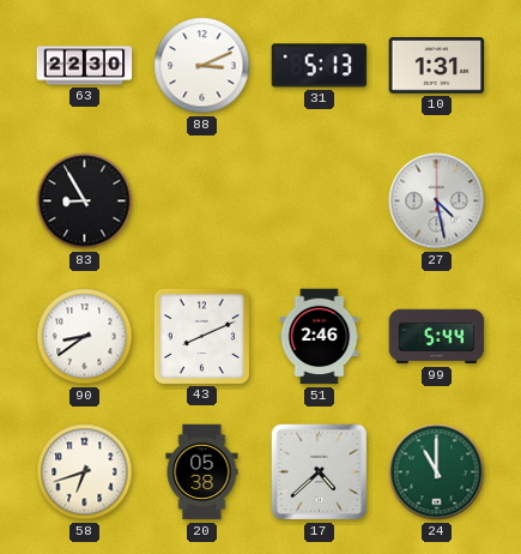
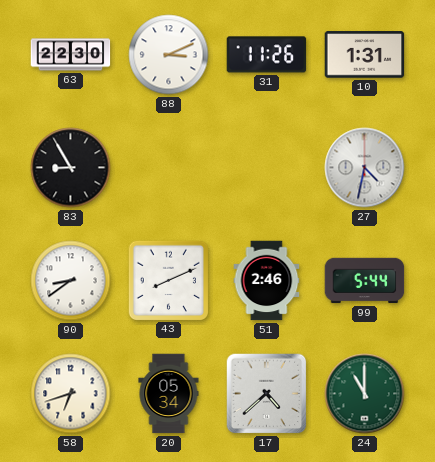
31: 5:13 -> 11:26
27: 4:28 -> 4:32
20: 05:38 -> 05:34
